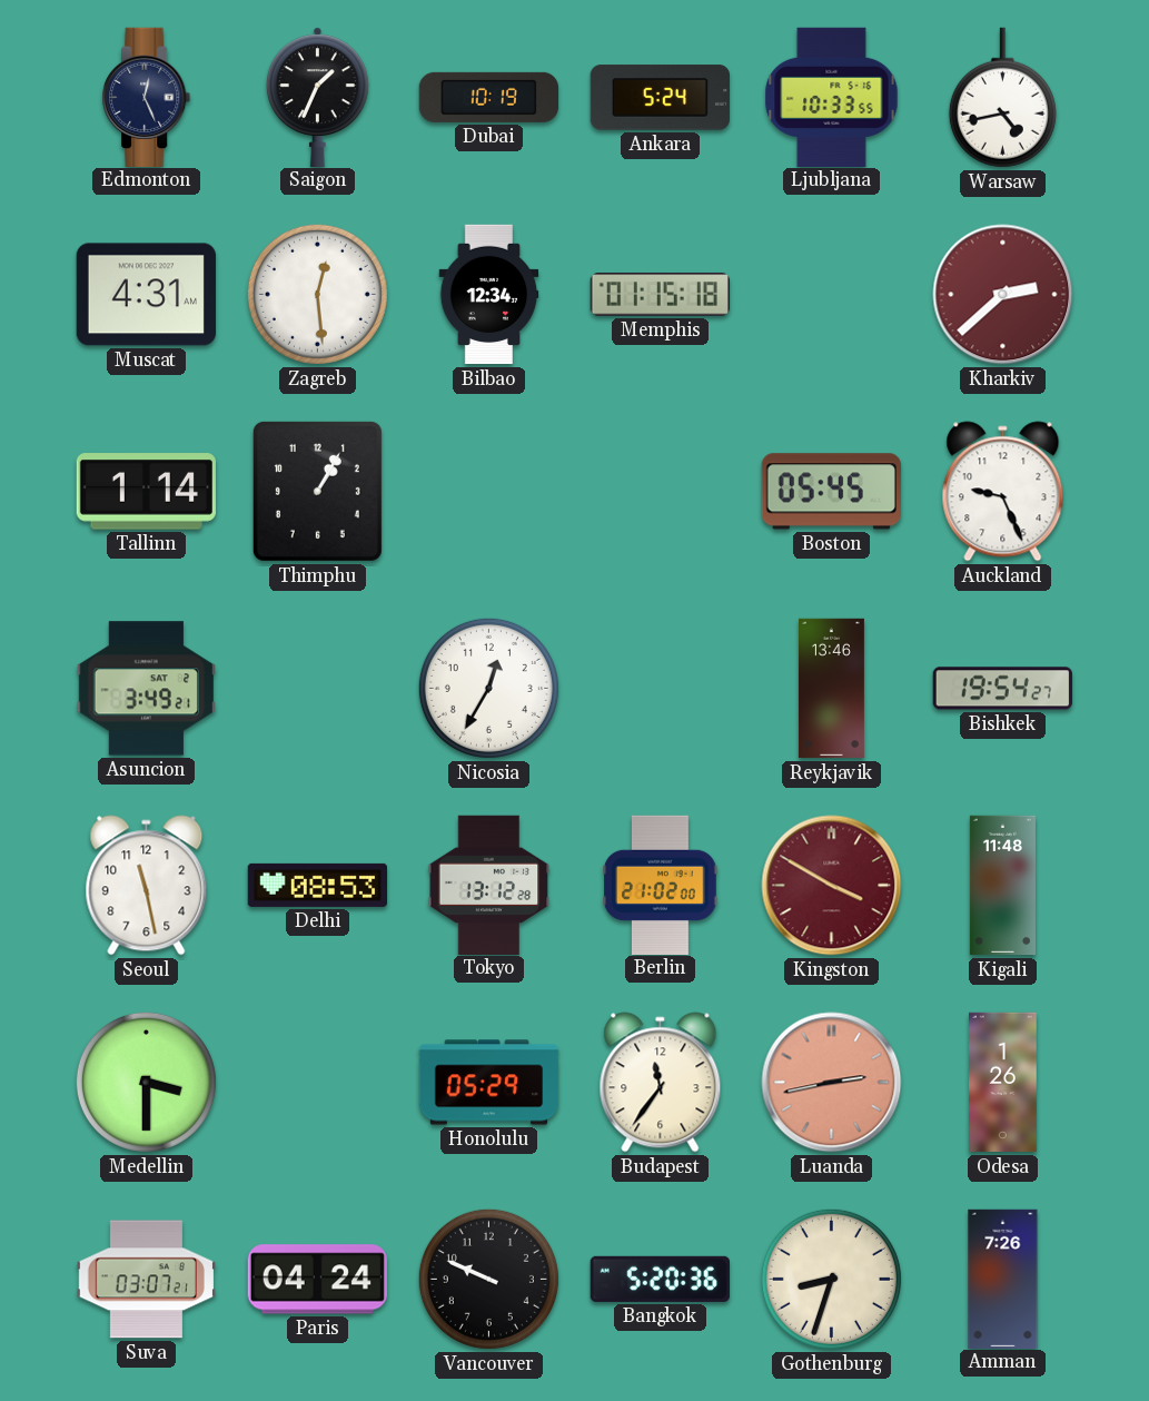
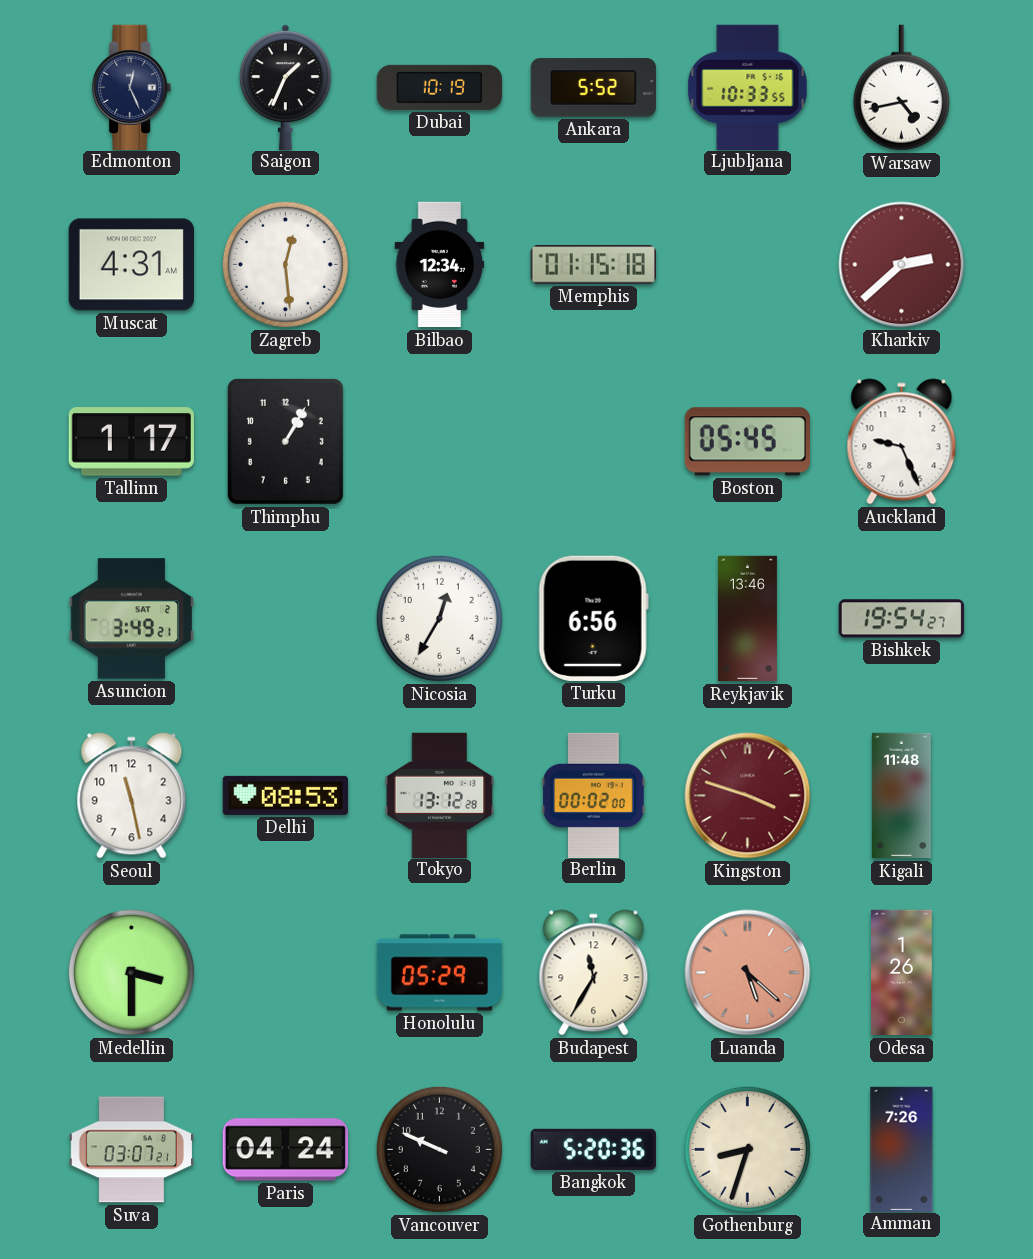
Ankara: 5:24 -> 5:52
Tallinn: 1:14 -> 1:17
Turku: none -> 6:56
Berlin: 21:02 -> 00:02
Kingston: 3:50 -> 3:48
Budapest: 11:36 -> 11:35
Luanda: 2:43 -> 5:22
